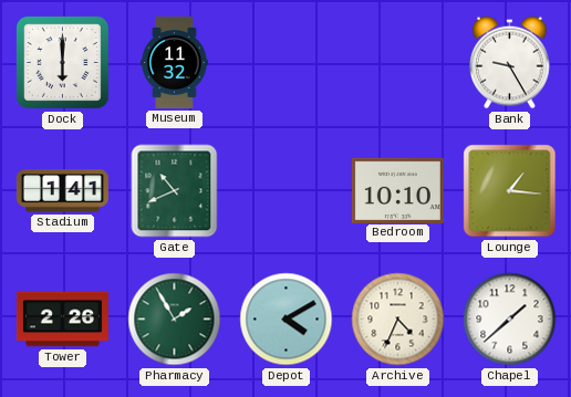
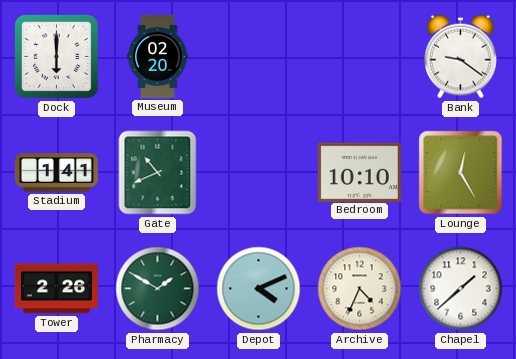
Museum: 11:32 -> 02:20
Bank: 9:25 -> 9:21
Lounge: 1:16 -> 12:25
Pharmacy: 1:55 -> 1:50
Depot: 4:10 -> 4:11
